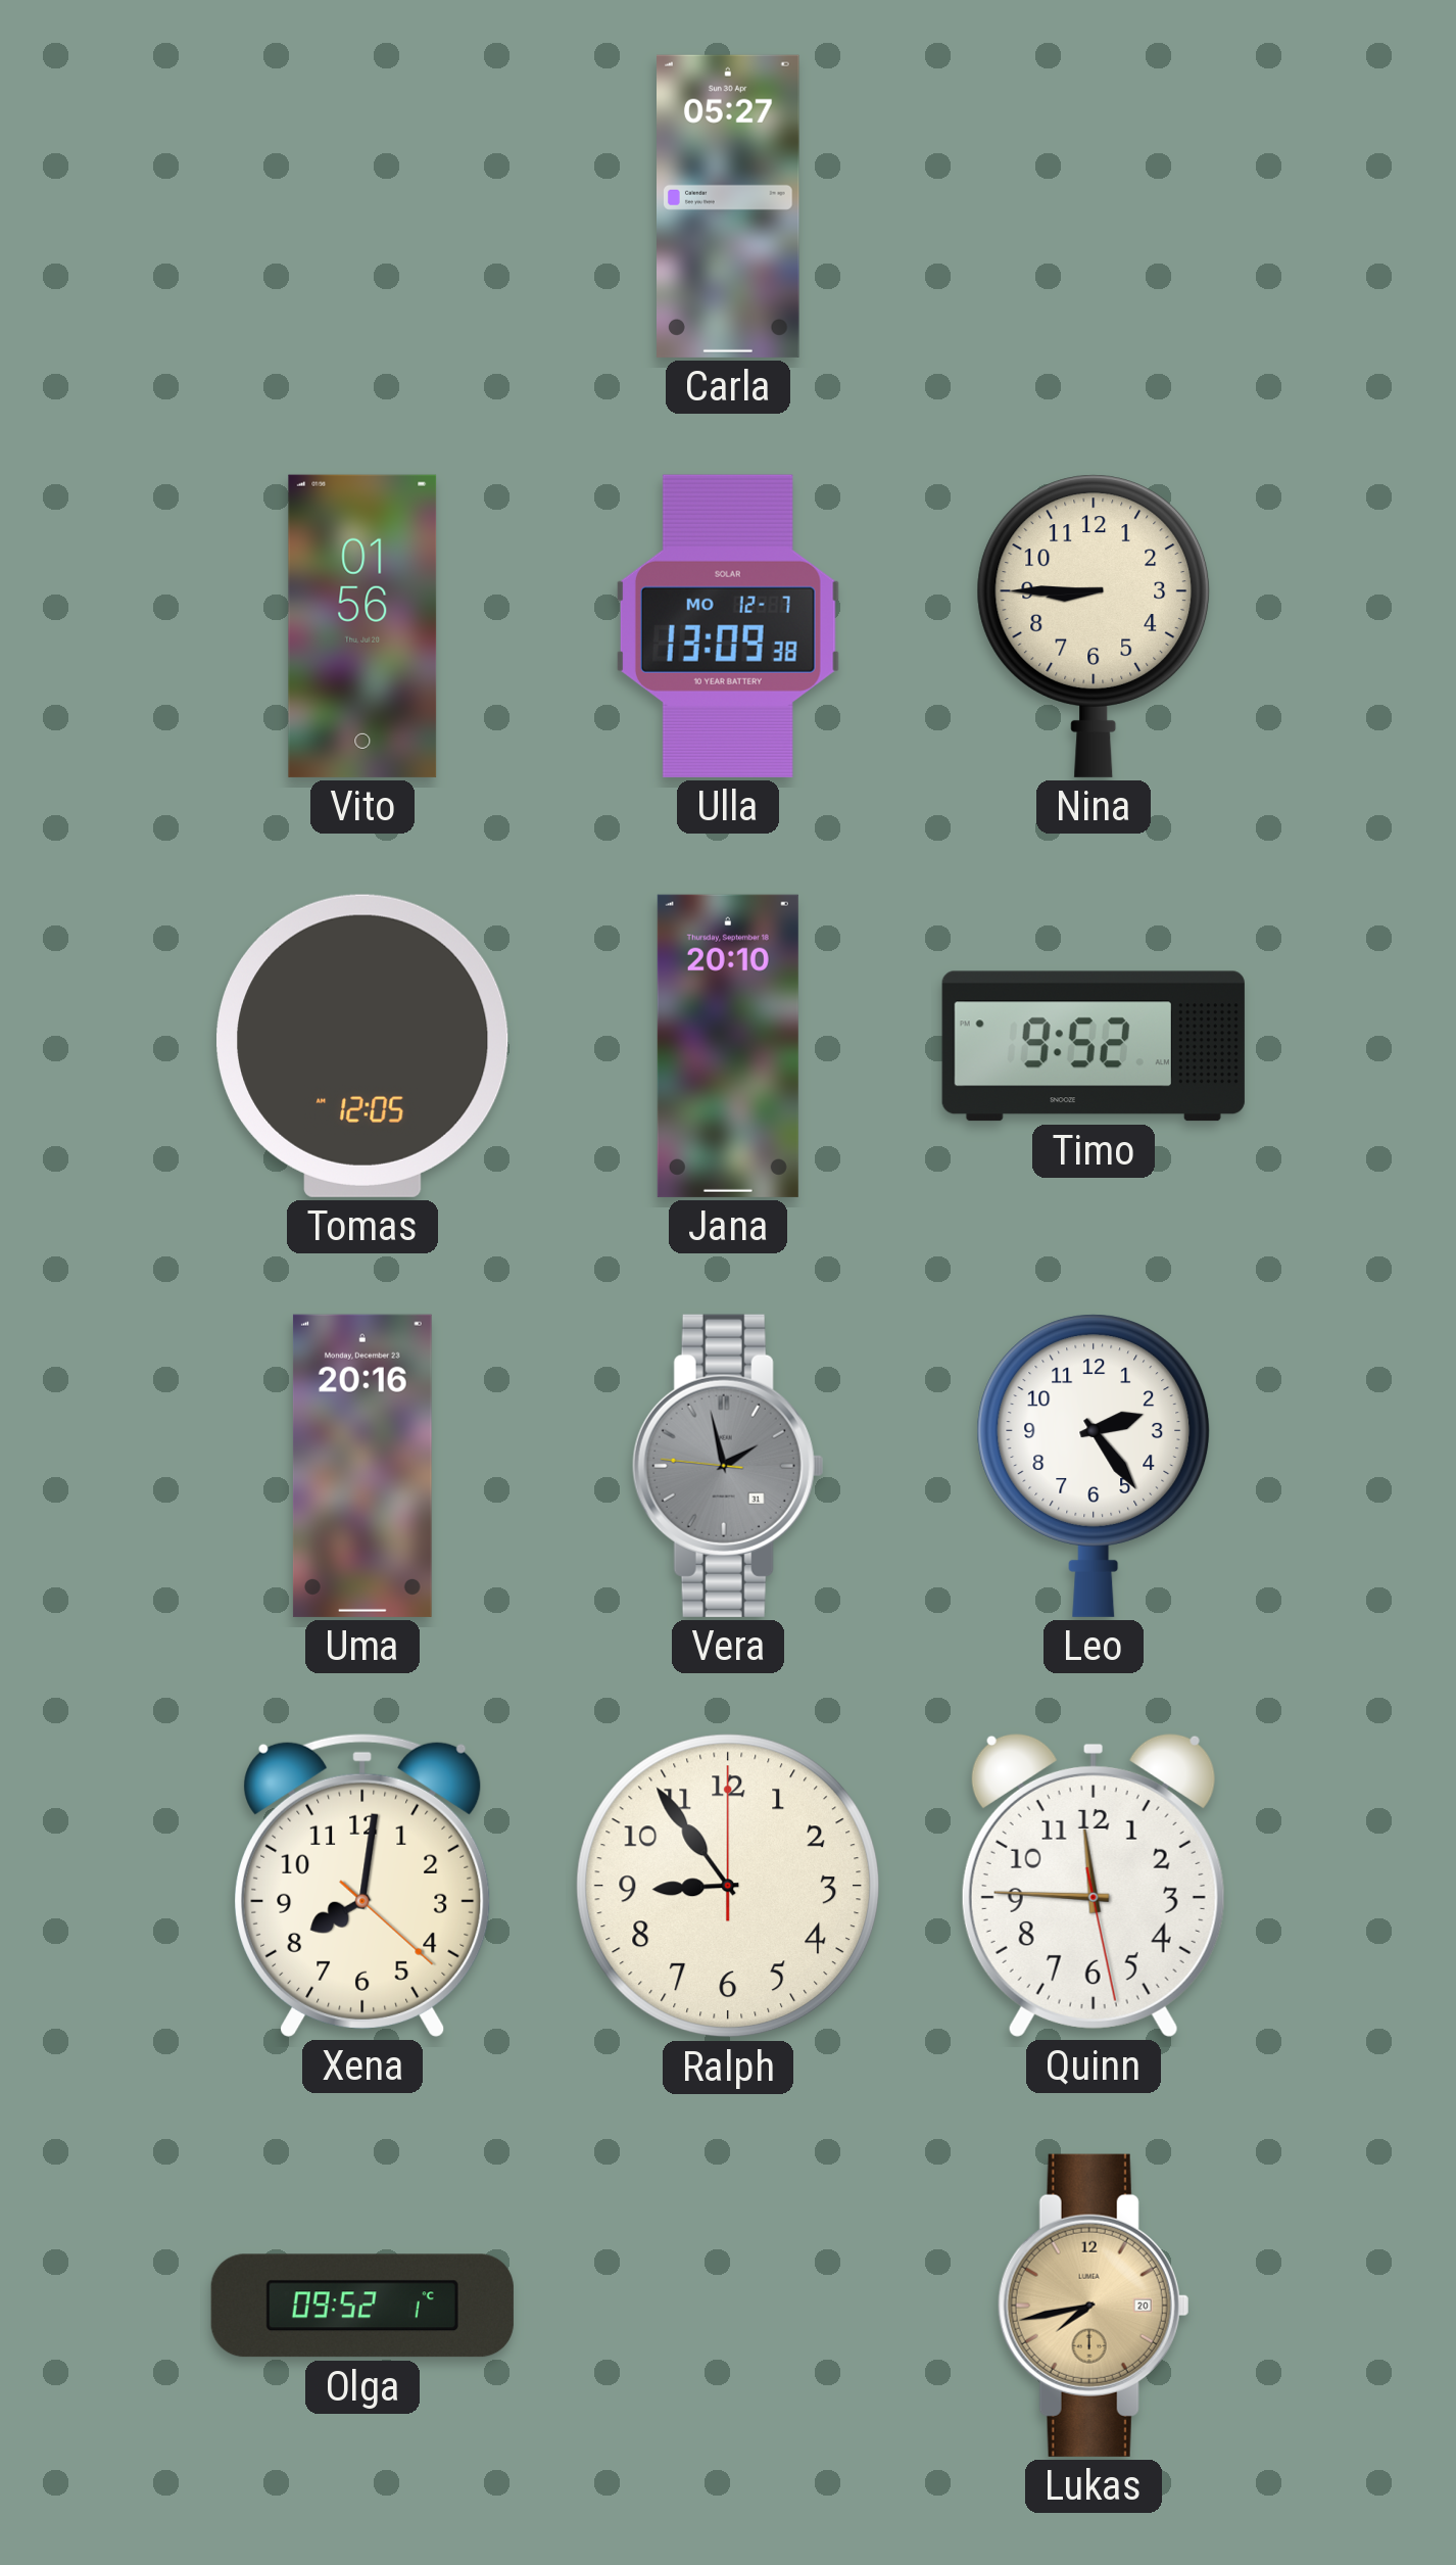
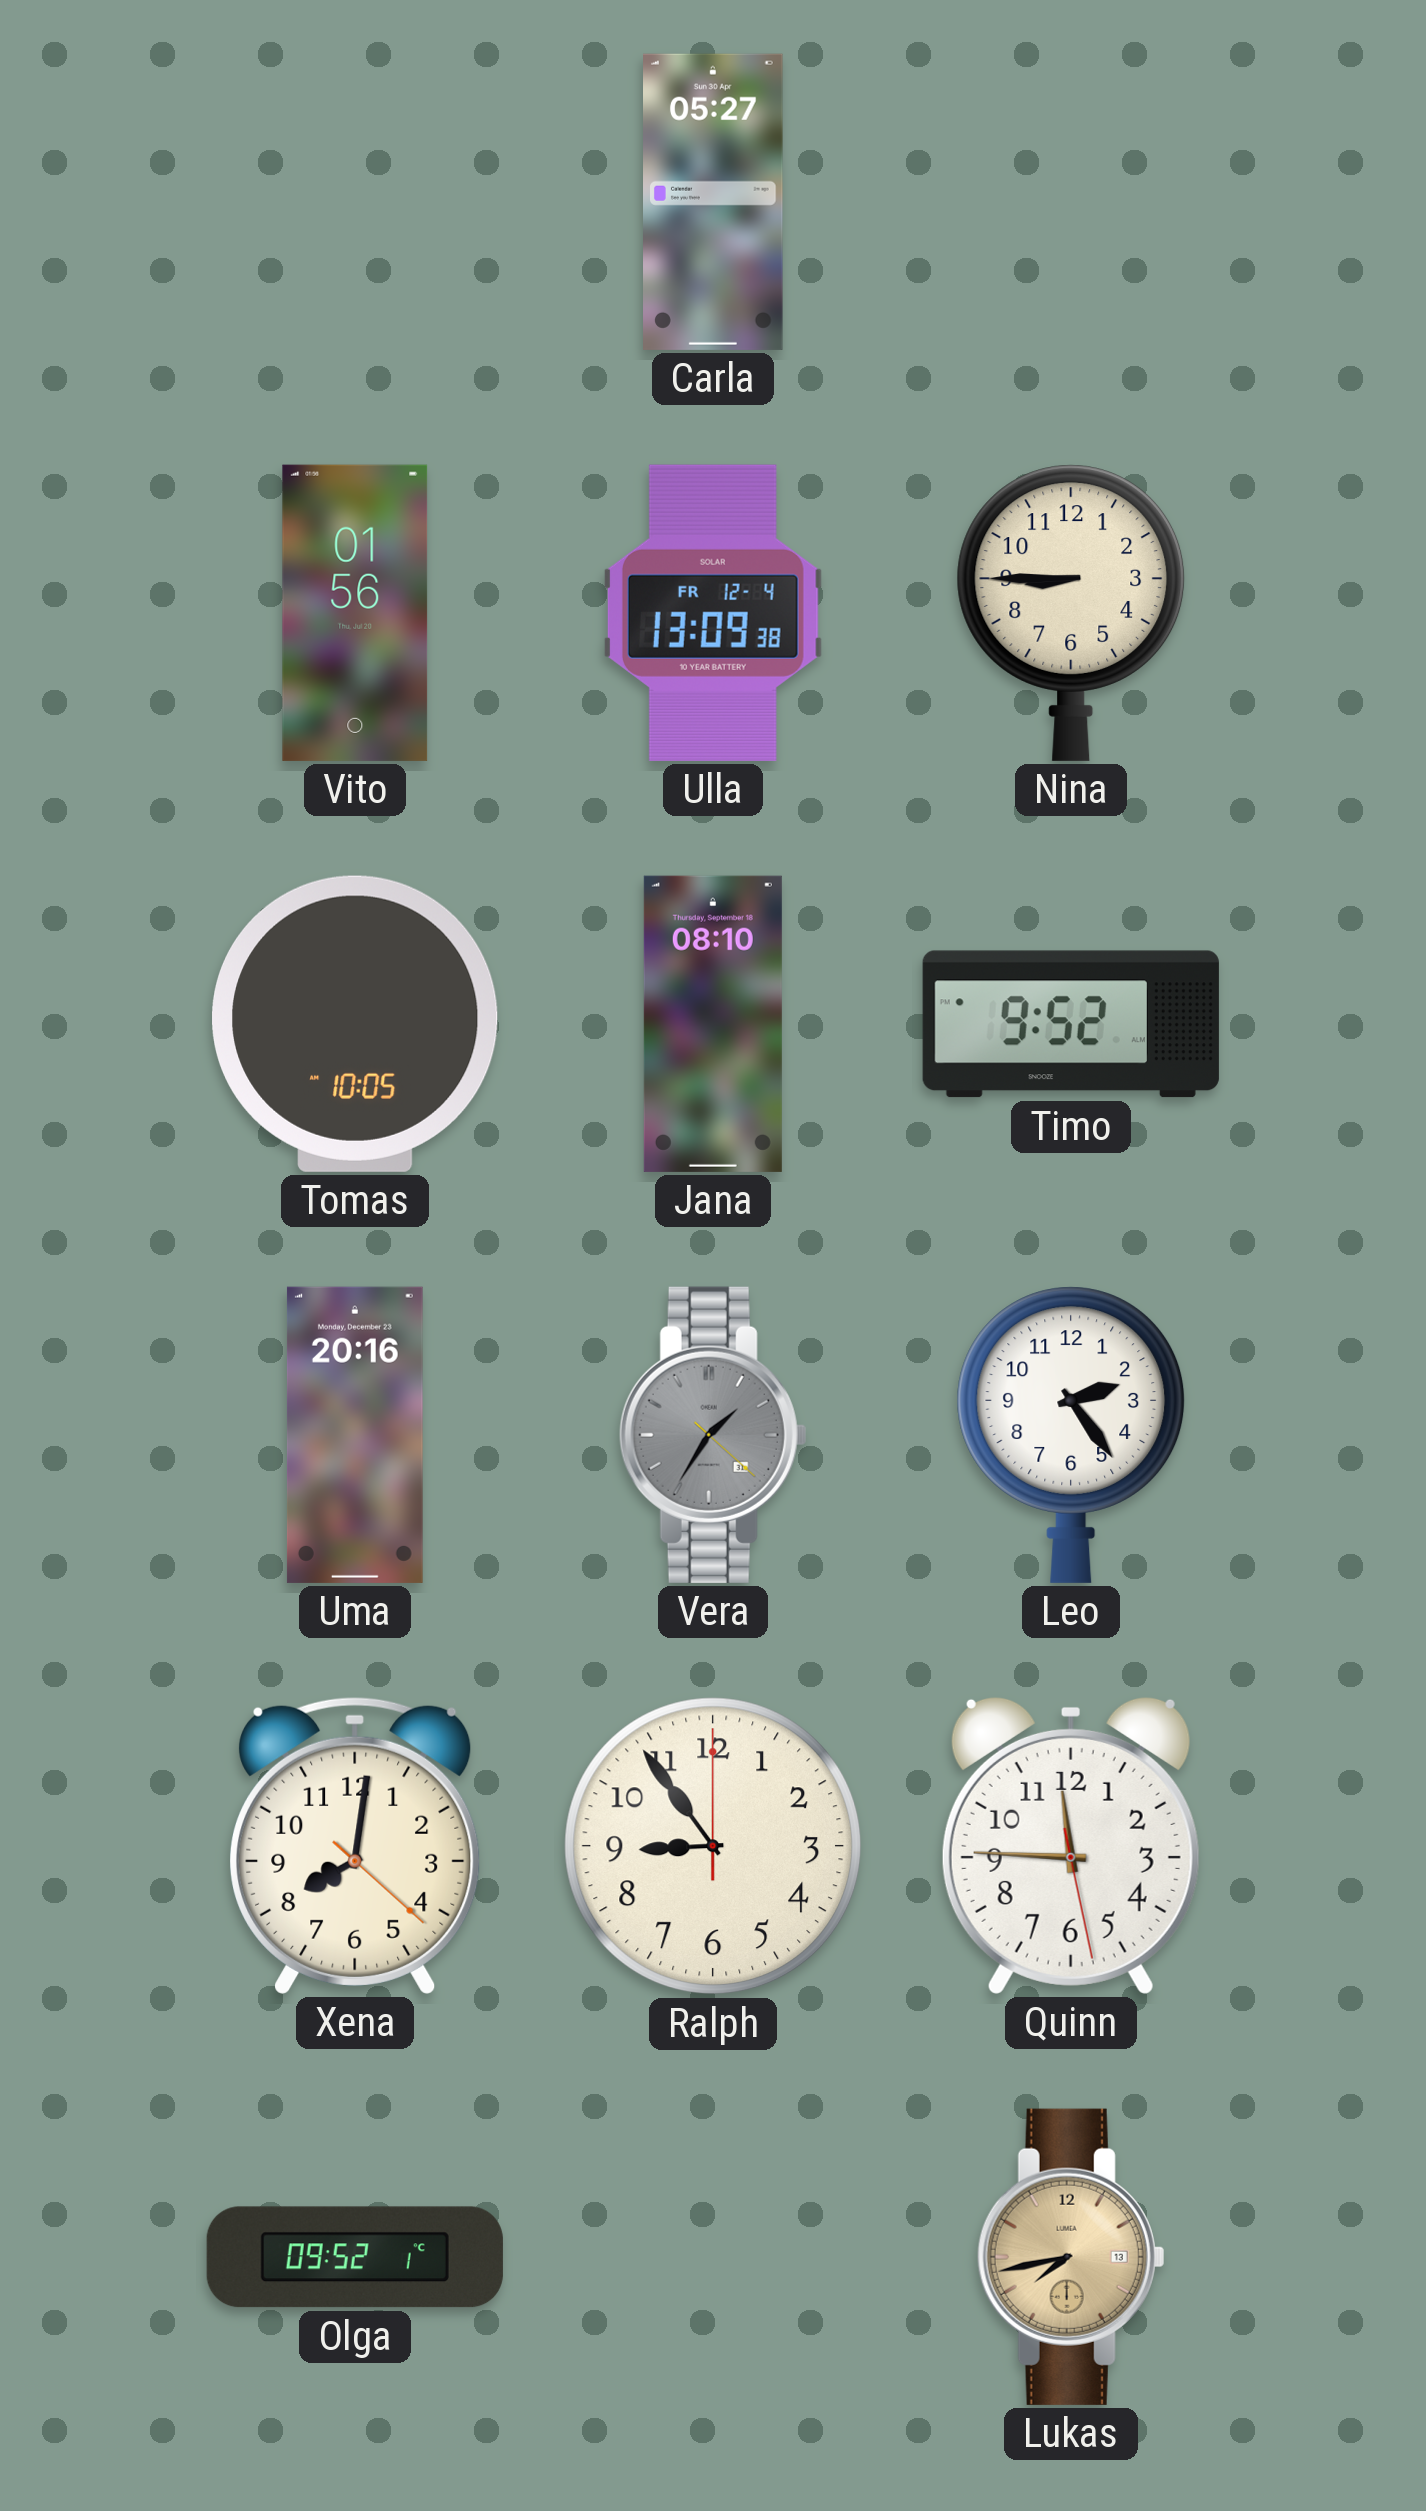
Ulla date: MO 12-7 -> FR 12-4
Tomas: 12:05 -> 10:05
Jana: 20:10 -> 08:10
Vera: 1:57 -> 1:35
Lukas date: 20 -> 13
